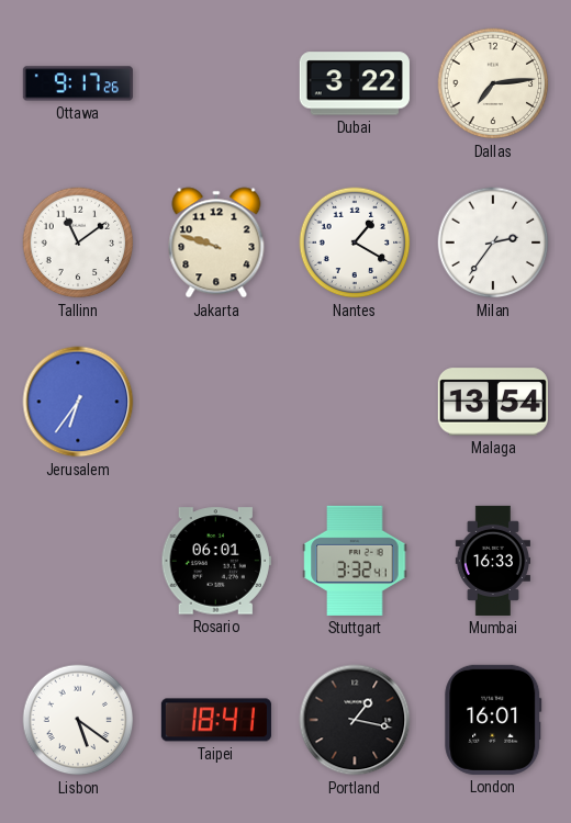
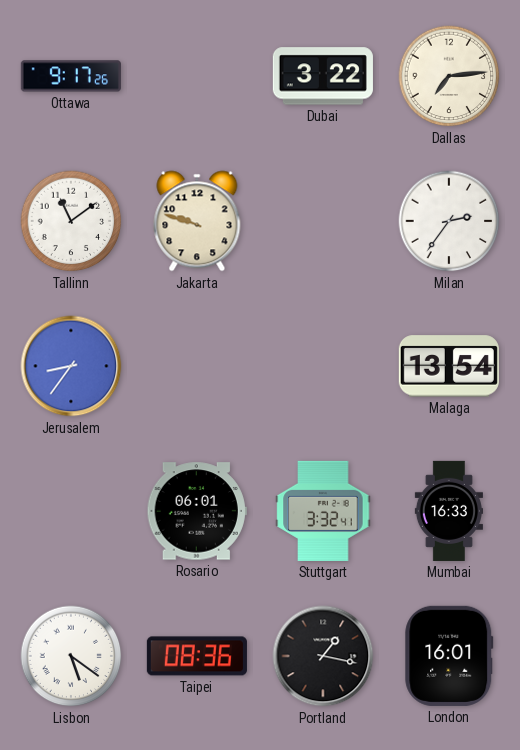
Nantes: 1:20 -> none
Jerusalem: 6:36 -> 8:36
Taipei: 18:41 -> 08:36
